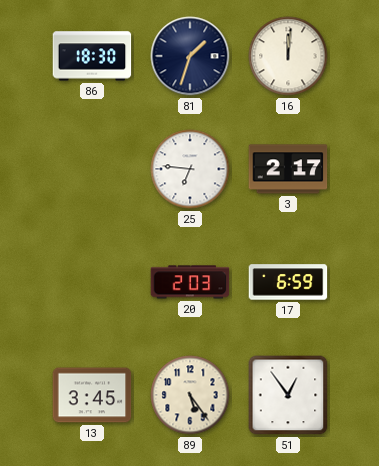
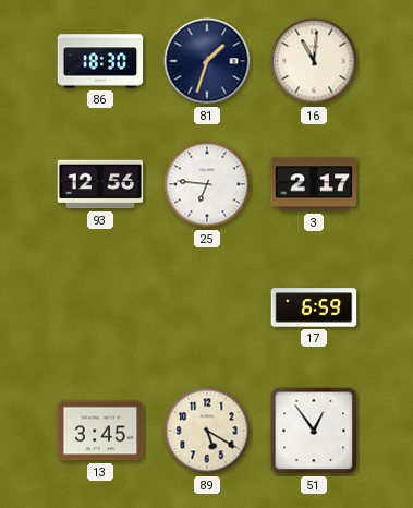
16: 12:01 -> 11:01
93: none -> 12:56
20: 2:03 -> none
89: 5:24 -> 5:20
